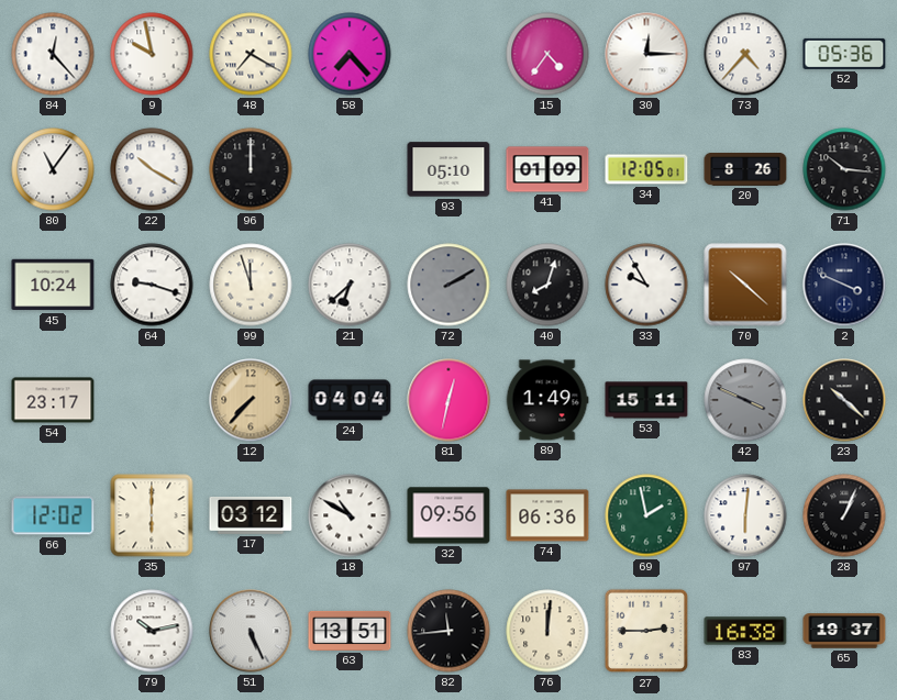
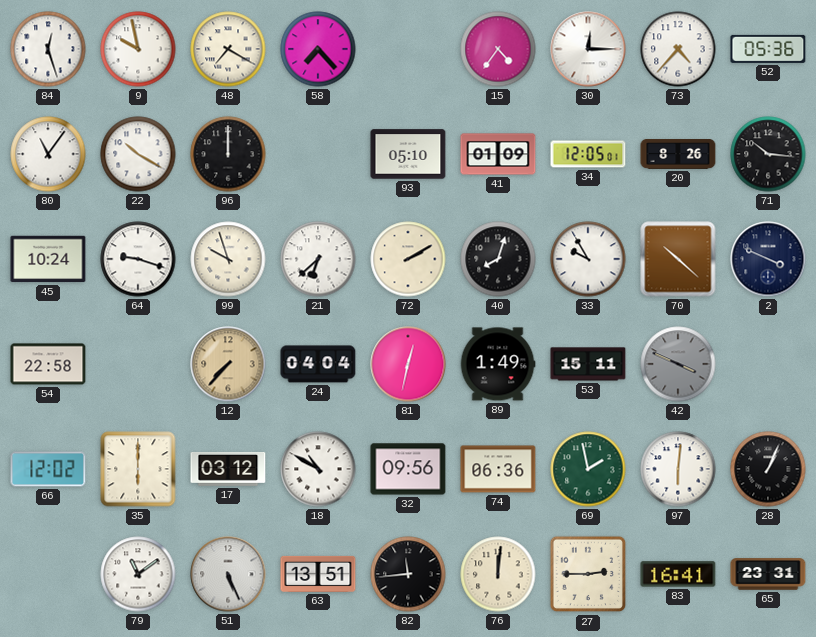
84: 12:23 -> 12:27
99: 11:57 -> 9:57
72 dial: grey -> cream
54: 23:17 -> 22:58
23: 10:22 -> none
79: 10:13 -> 11:09
83: 16:38 -> 16:41
65: 19:37 -> 23:31
